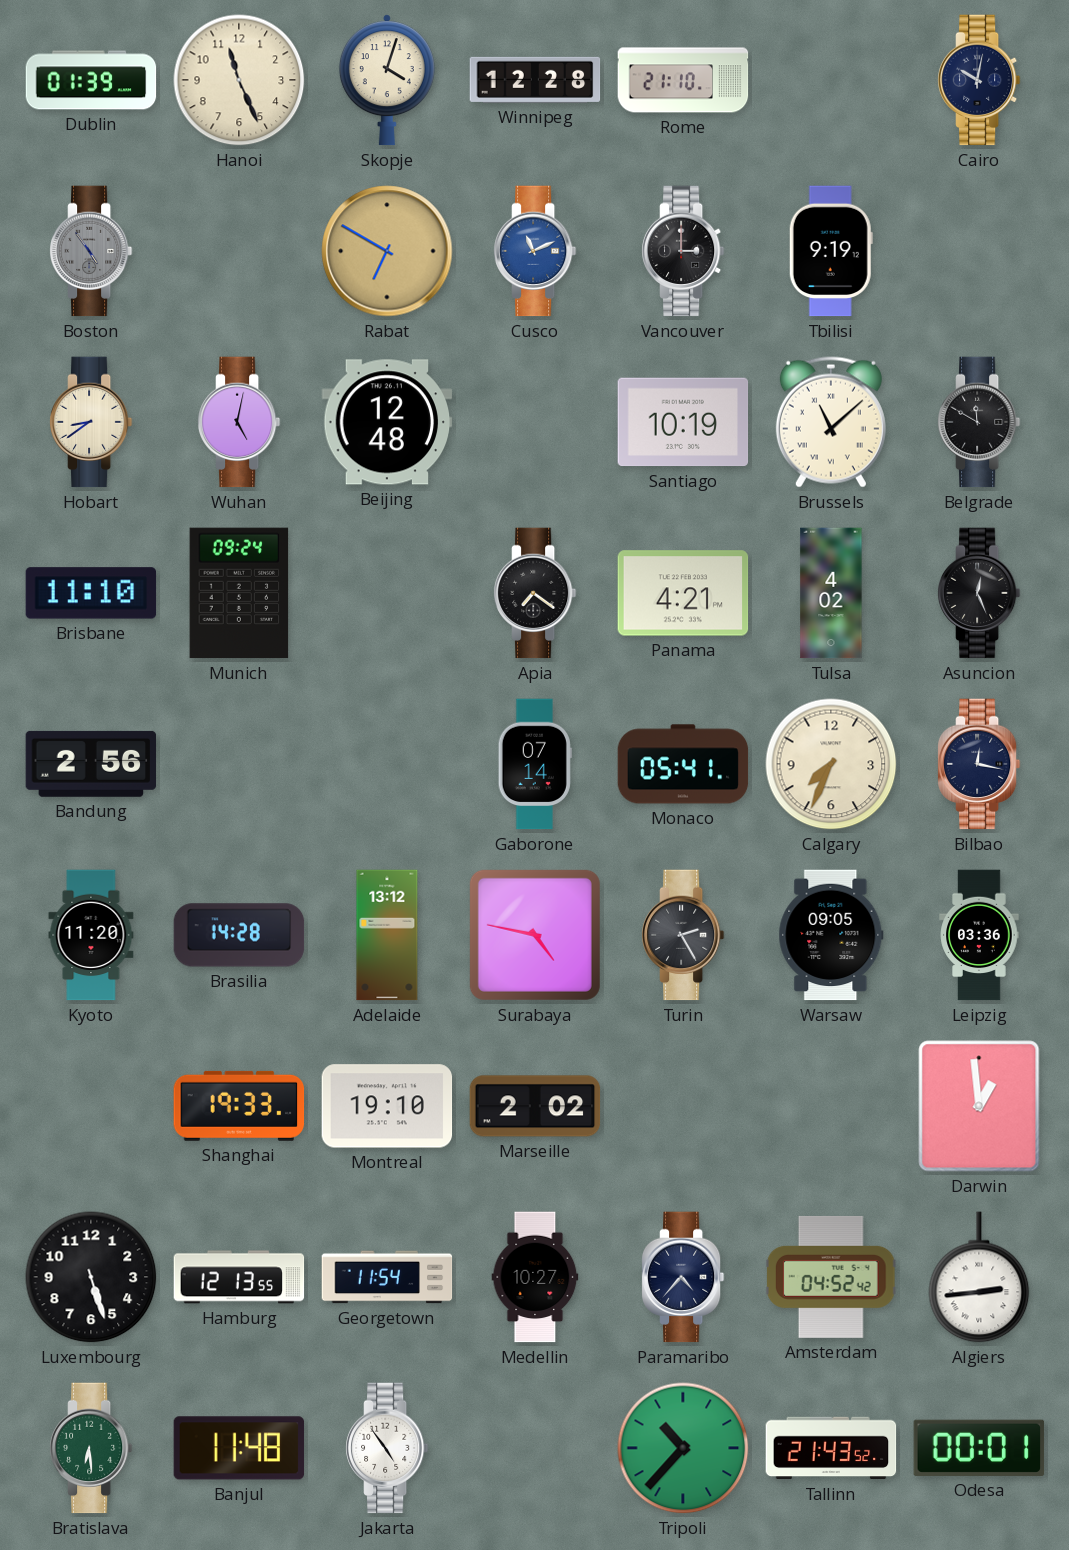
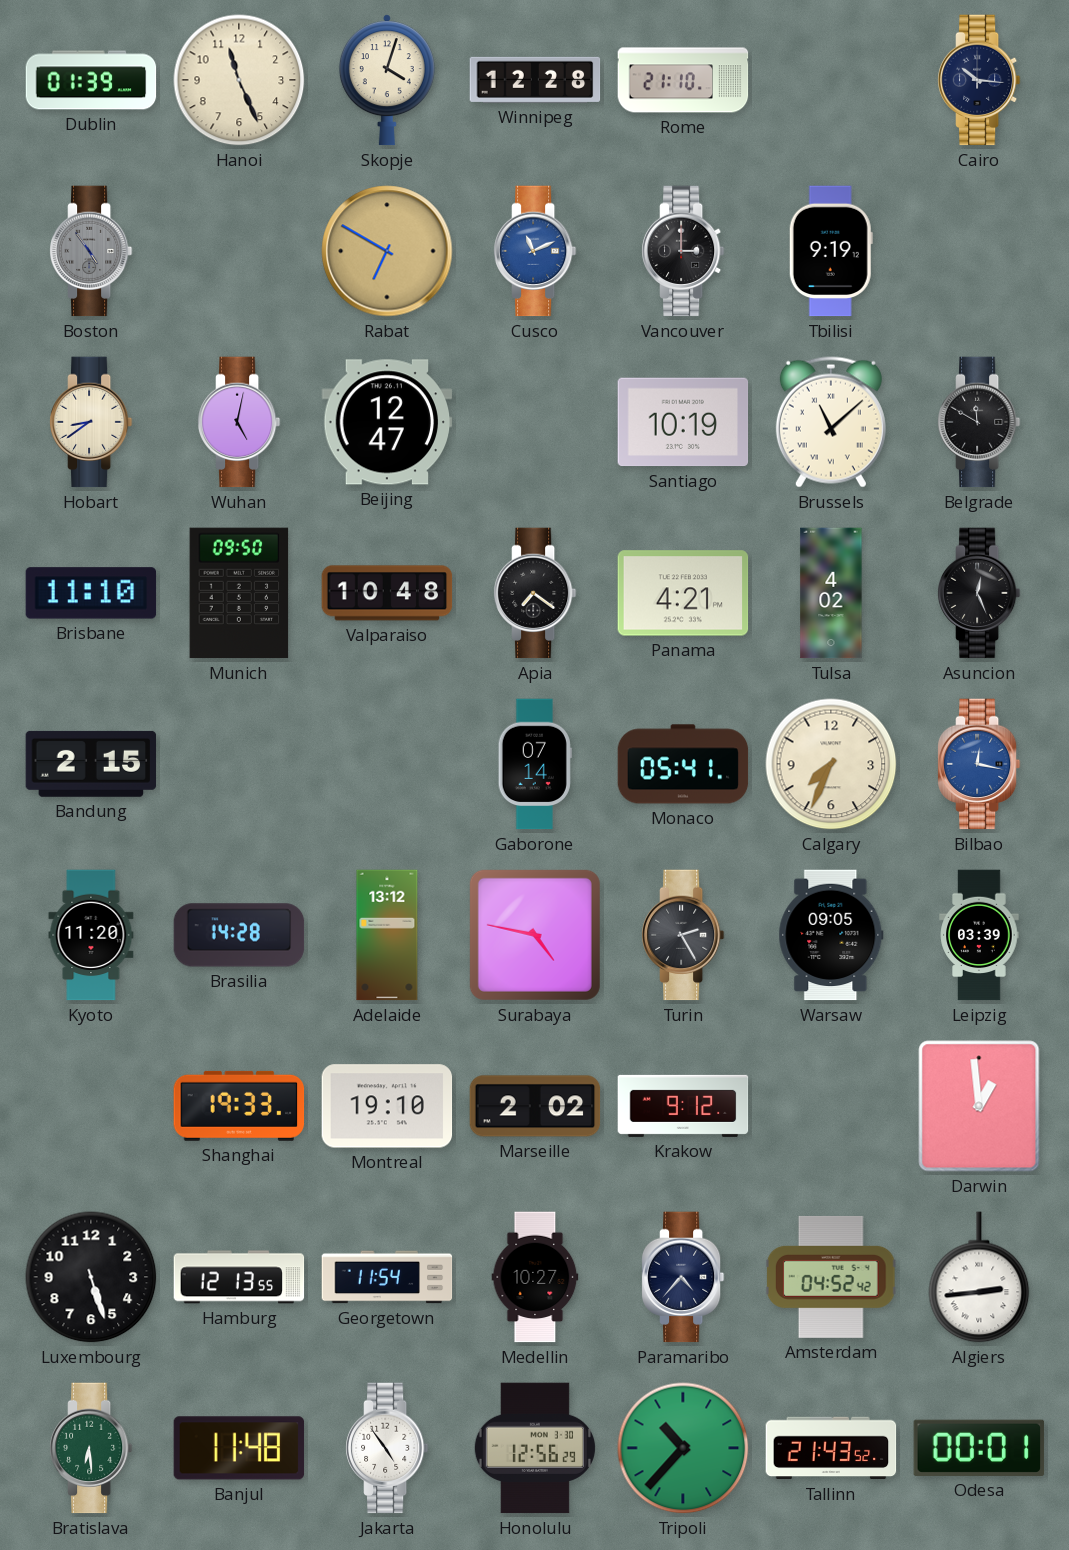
Cairo: 10:02 -> 10:16
Beijing: 12:48 -> 12:47
Munich: 09:24 -> 09:50
Valparaiso: none -> 10:48
Bandung: 2:56 -> 2:15
Bilbao dial: navy -> blue
Leipzig: 03:36 -> 03:39
Krakow: none -> 9:12
Honolulu: none -> 12:56
